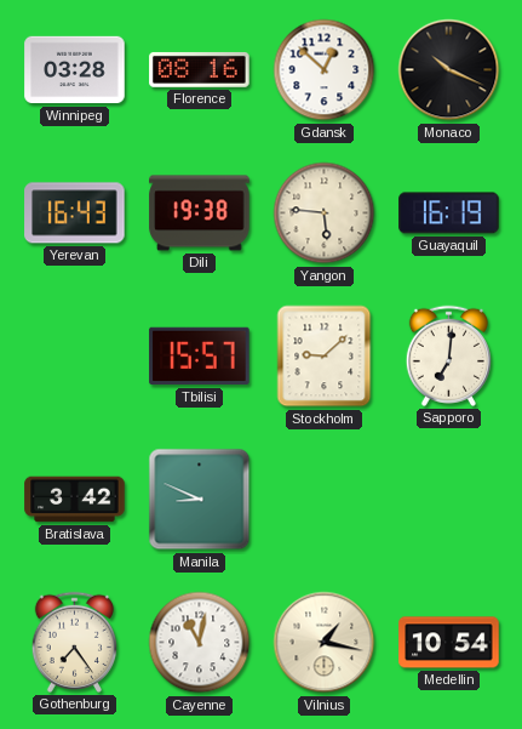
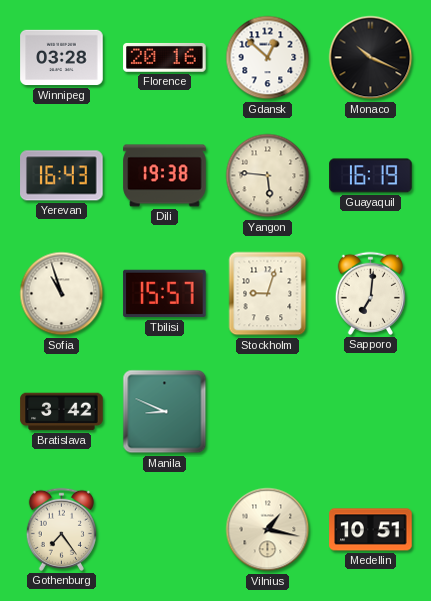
Florence: 08:16 -> 20:16
Sofia: none -> 10:57
Stockholm: 9:08 -> 9:03
Cayenne: 11:02 -> none
Medellin: 10:54 -> 10:51
